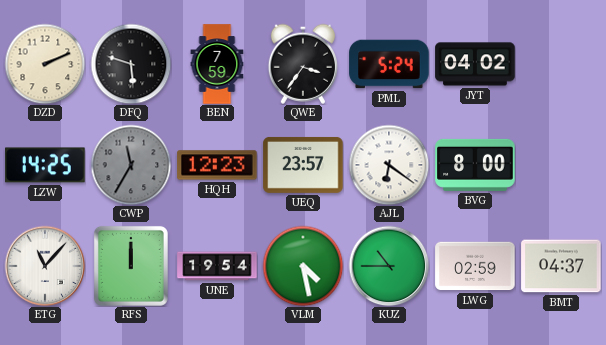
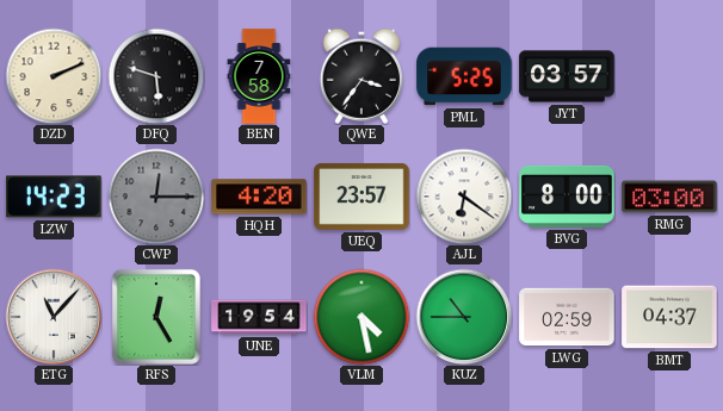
BEN: 7:59 -> 7:58
PML: 5:24 -> 5:25
JYT: 04:02 -> 03:57
LZW: 14:25 -> 14:23
CWP: 11:35 -> 12:15
HQH: 12:23 -> 4:20
RMG: none -> 03:00
RFS: 12:00 -> 12:25
